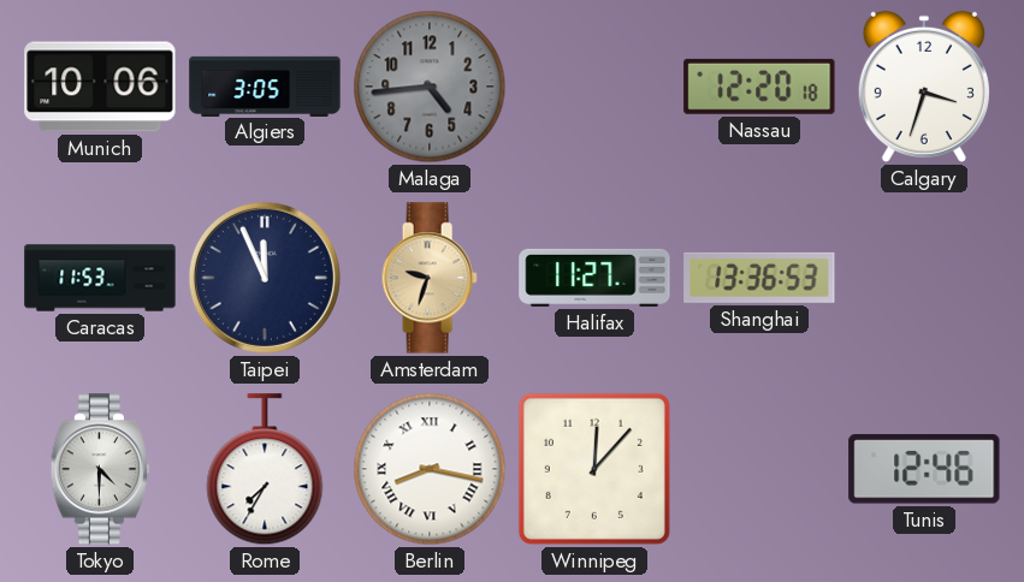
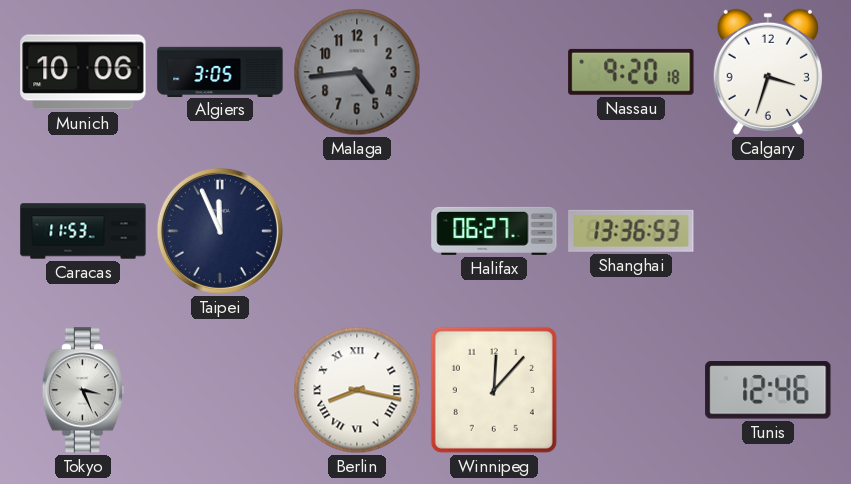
Nassau: 12:20 -> 9:20
Amsterdam: 9:33 -> none
Halifax: 11:27 -> 06:27
Tokyo: 4:30 -> 3:26
Rome: 7:35 -> none
